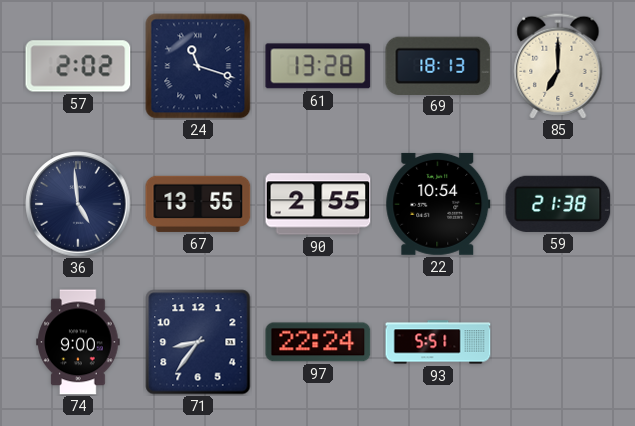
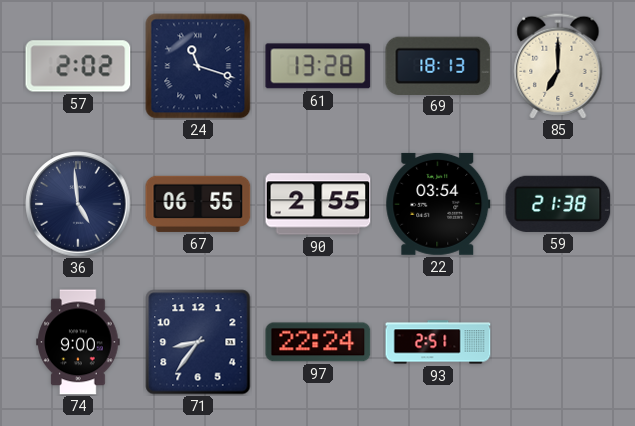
67: 13:55 -> 06:55
22: 10:54 -> 03:54
93: 5:51 -> 2:51
